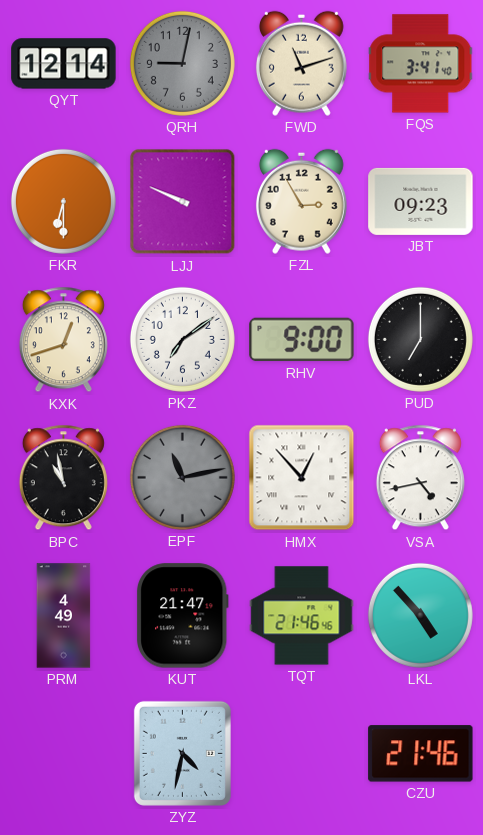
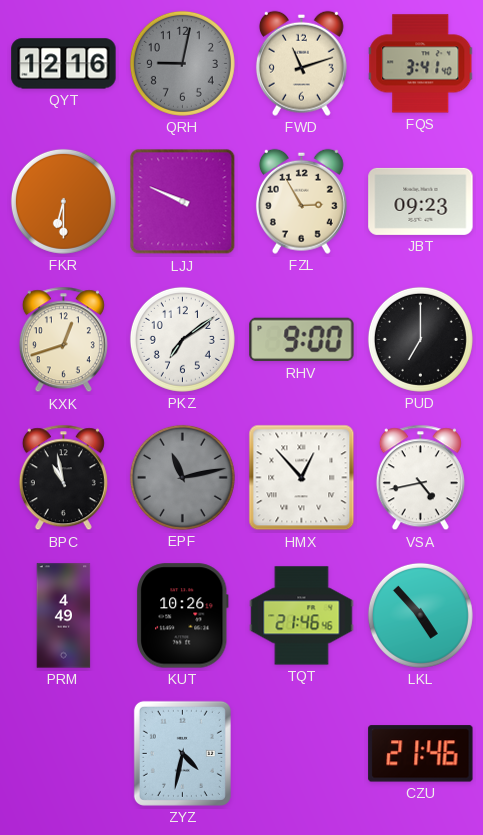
QYT: 12:14 -> 12:16
KUT: 21:47 -> 10:26
